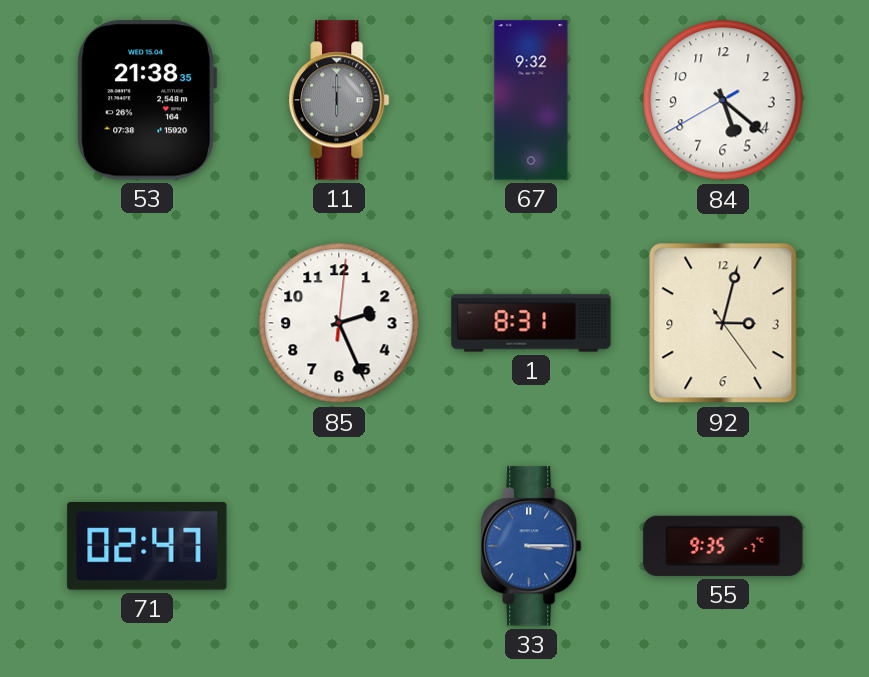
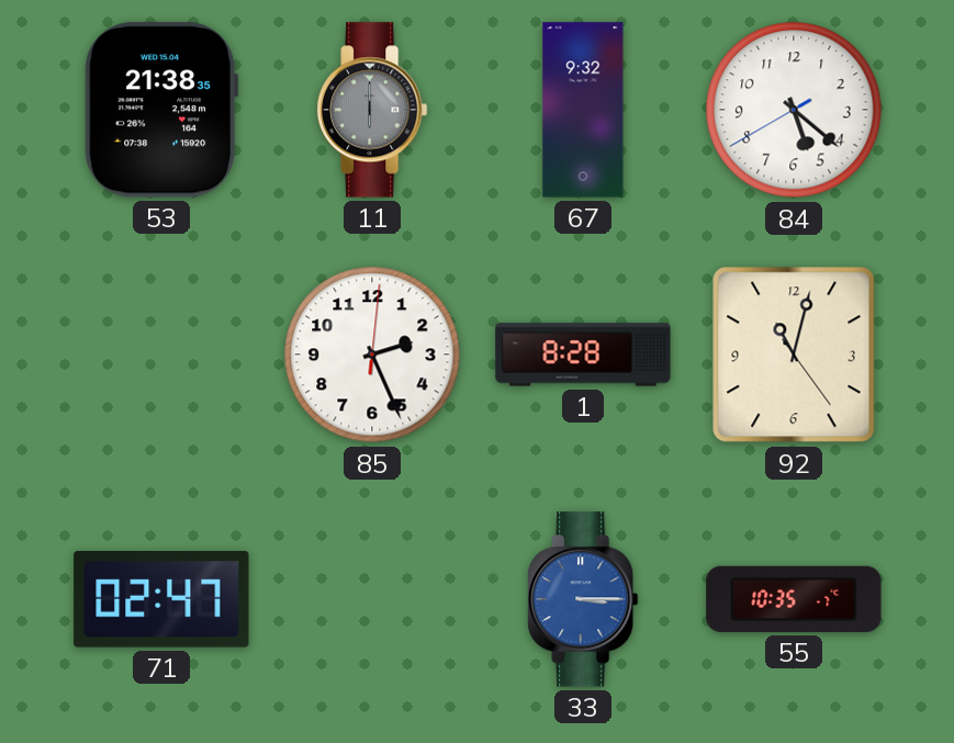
1: 8:31 -> 8:28
92: 3:02 -> 11:02
55: 9:35 -> 10:35
